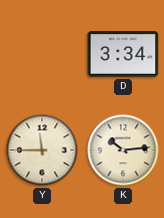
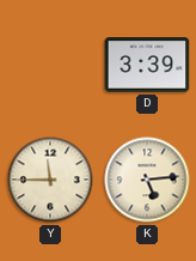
D: 3:34 -> 3:39
K: 10:14 -> 5:14
